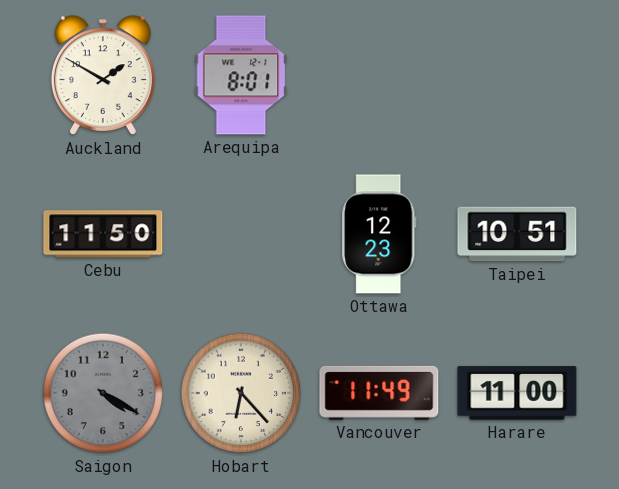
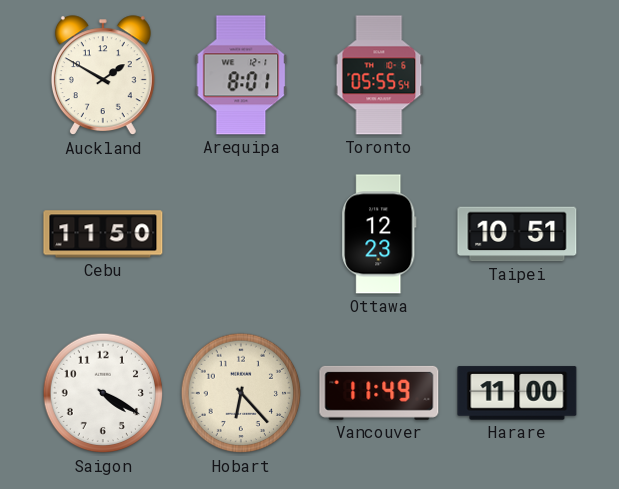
Toronto: none -> 05:55
Saigon dial: grey -> white
